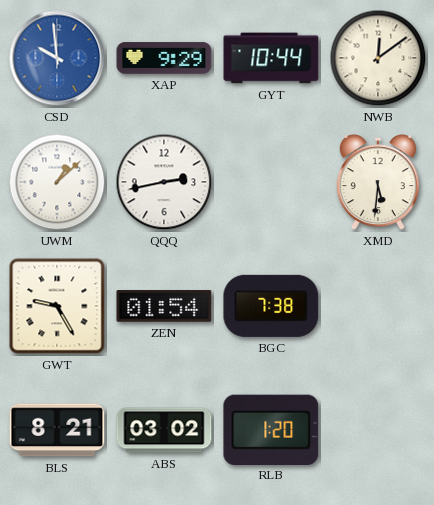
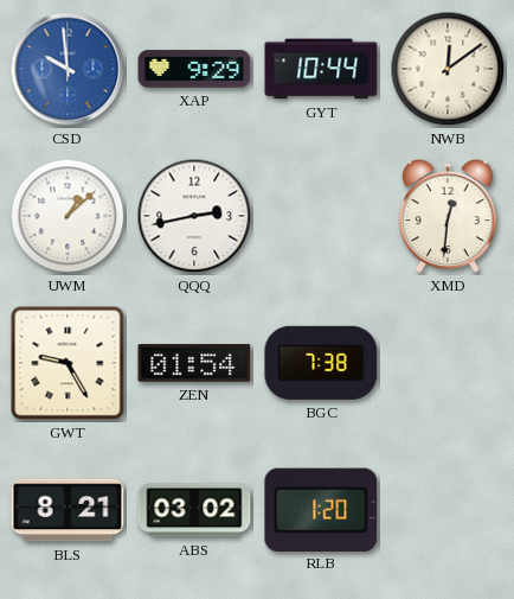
XMD: 5:31 -> 12:31
